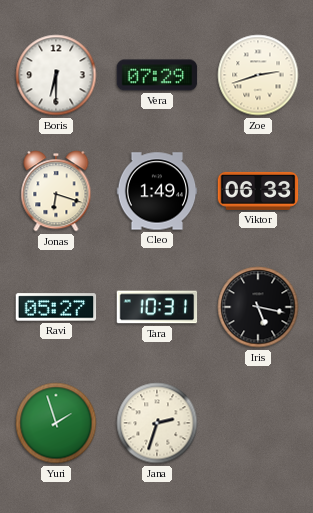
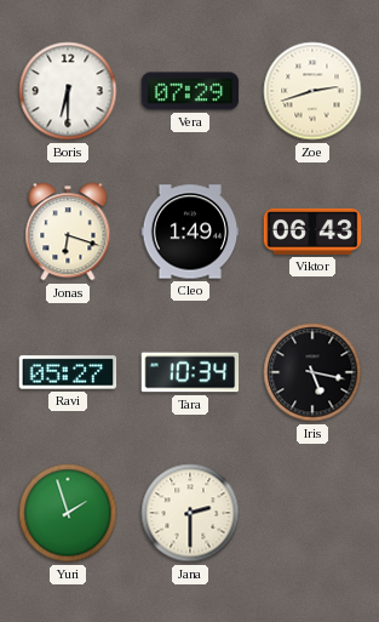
Viktor: 06:33 -> 06:43
Tara: 10:31 -> 10:34
Jana: 2:33 -> 2:30
